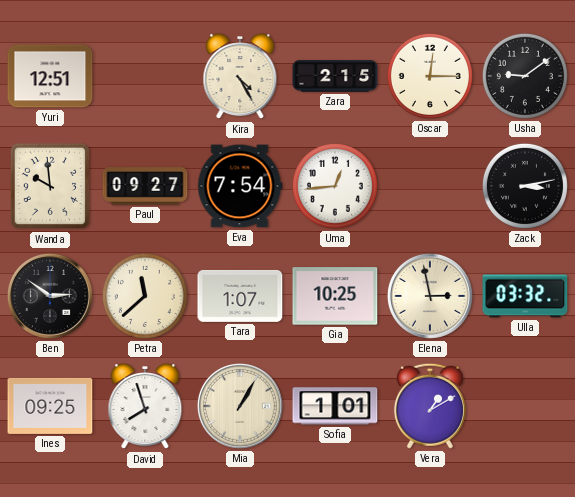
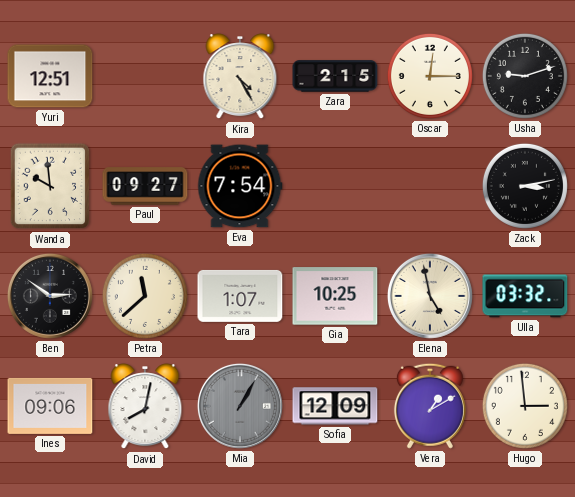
Usha: 9:09 -> 9:12
Uma: 12:44 -> none
Elena: 2:58 -> 4:58
Ines: 09:25 -> 09:06
David: 7:57 -> 8:02
Mia dial: cream -> grey
Sofia: 1:01 -> 12:09
Hugo: none -> 2:59
